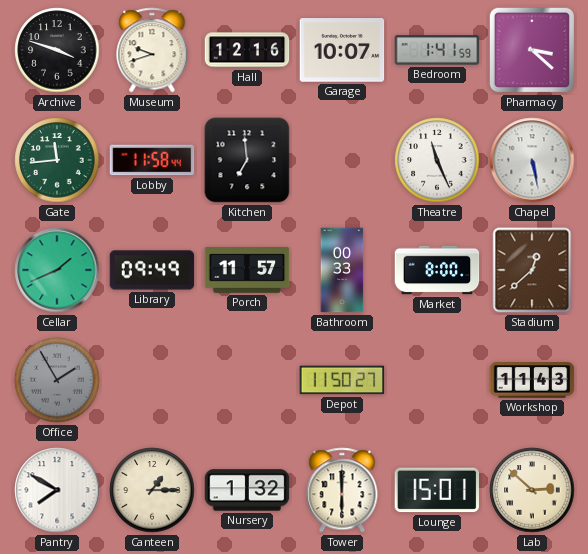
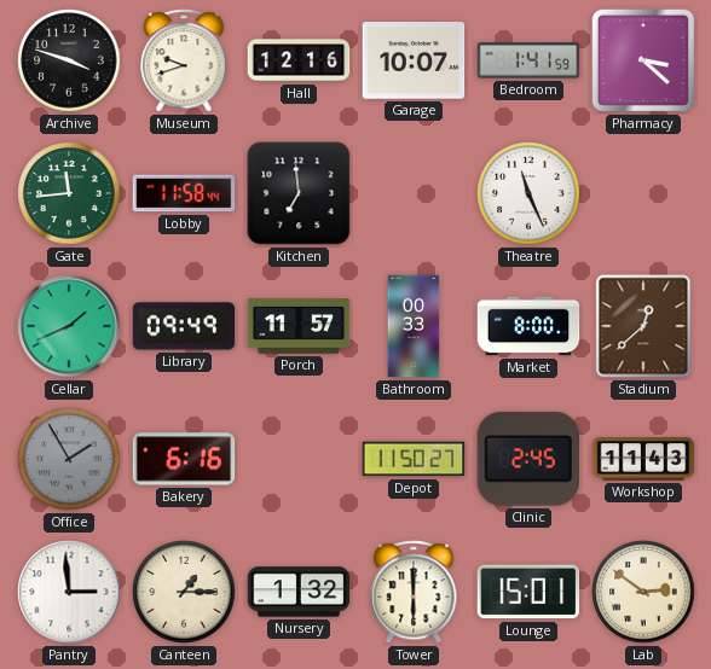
Chapel: 5:28 -> none
Bakery: none -> 6:16
Clinic: none -> 2:45
Pantry: 7:50 -> 2:59
Lab: 2:52 -> 2:51
